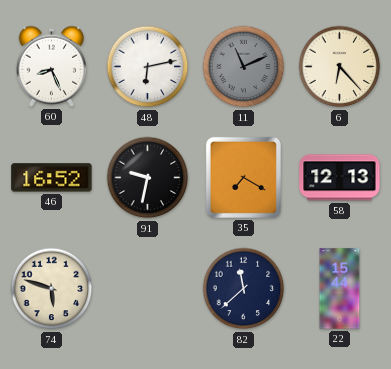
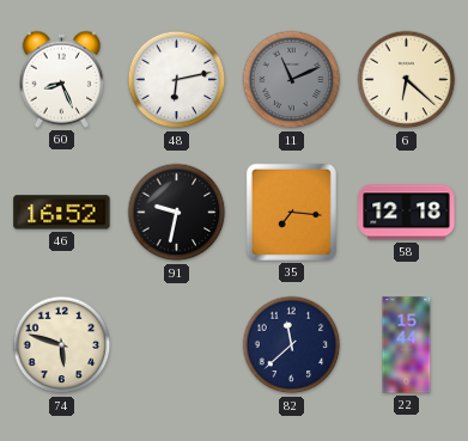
6: 6:23 -> 6:22
35: 7:20 -> 7:16
58: 12:13 -> 12:18
